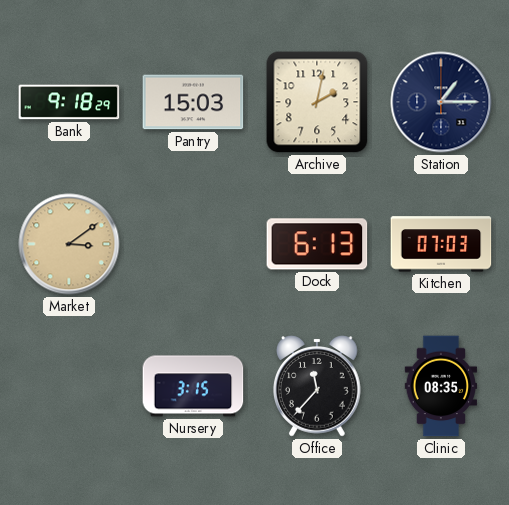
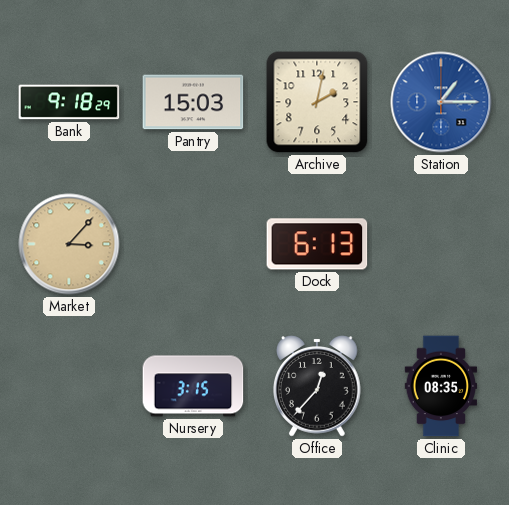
Station dial: navy -> blue
Market: 3:09 -> 3:07
Kitchen: 07:03 -> none
Office: 11:37 -> 12:37
